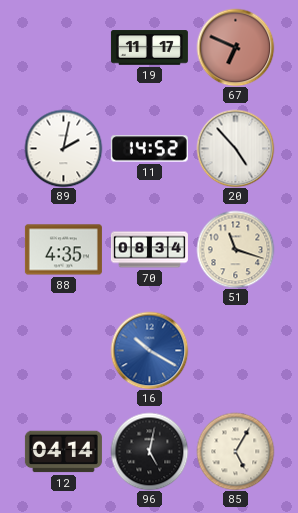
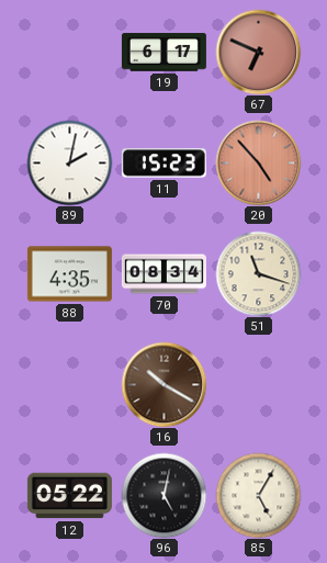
19: 11:17 -> 6:17
11: 14:52 -> 15:23
20 dial: white -> salmon
16 dial: blue -> brown
12: 04:14 -> 05:22
